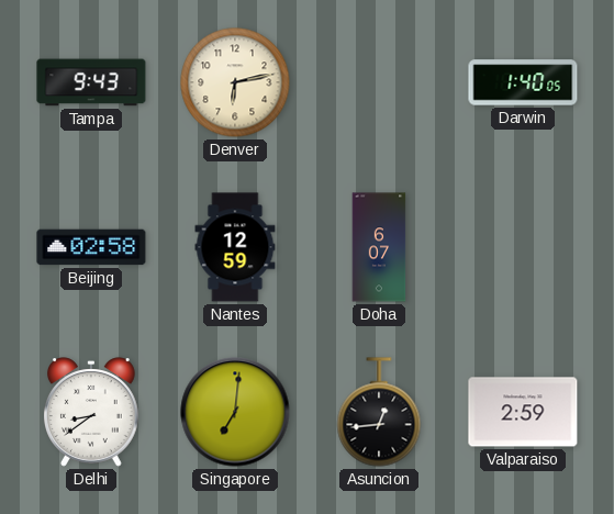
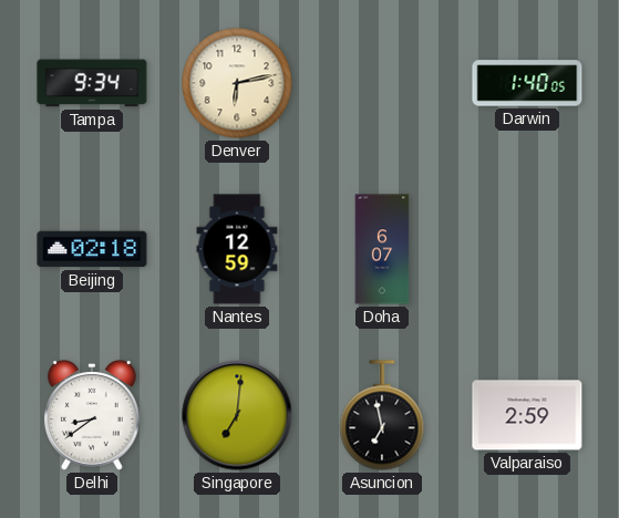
Tampa: 9:43 -> 9:34
Beijing: 02:58 -> 02:18
Asuncion: 12:44 -> 6:58
